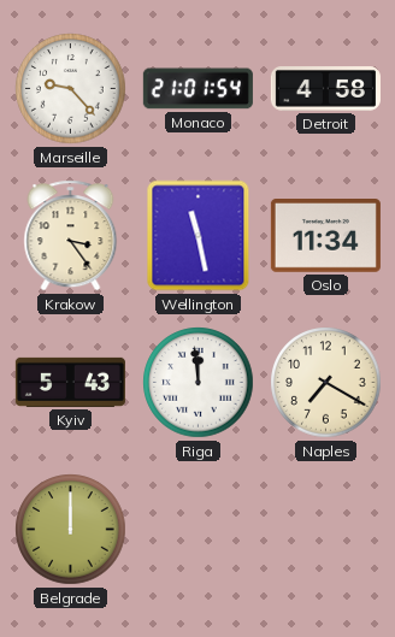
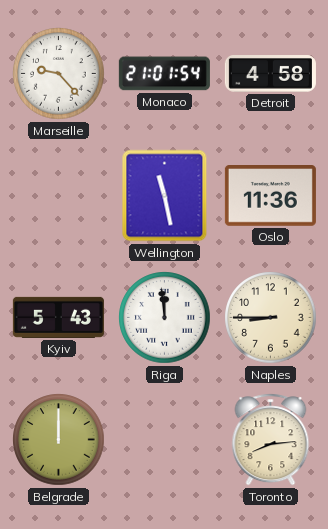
Krakow: 3:24 -> none
Oslo: 11:34 -> 11:36
Naples: 7:20 -> 8:45
Toronto: none -> 8:14
